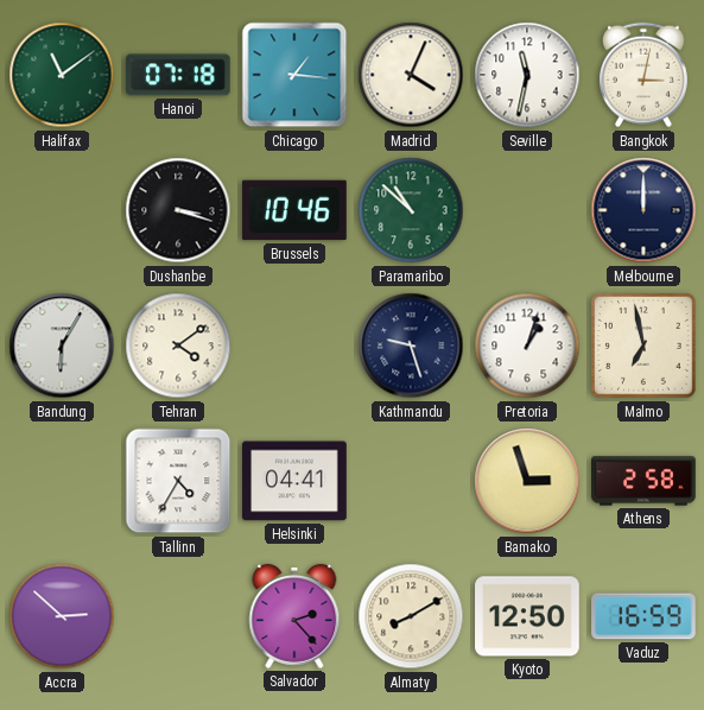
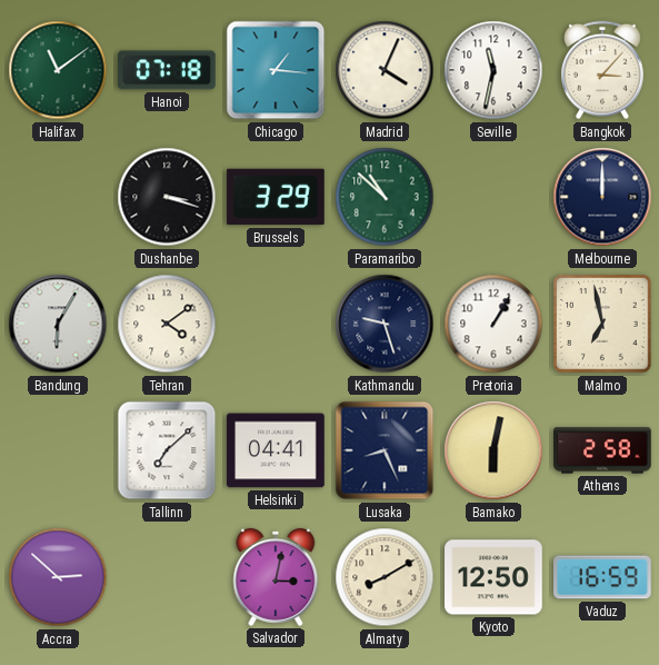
Bangkok: 3:02 -> 3:07
Brussels: 10:46 -> 3:29
Pretoria: 1:03 -> 1:05
Tallinn: 4:35 -> 7:08
Lusaka: none -> 8:26
Bamako: 2:57 -> 6:02
Salvador: 2:23 -> 3:02
